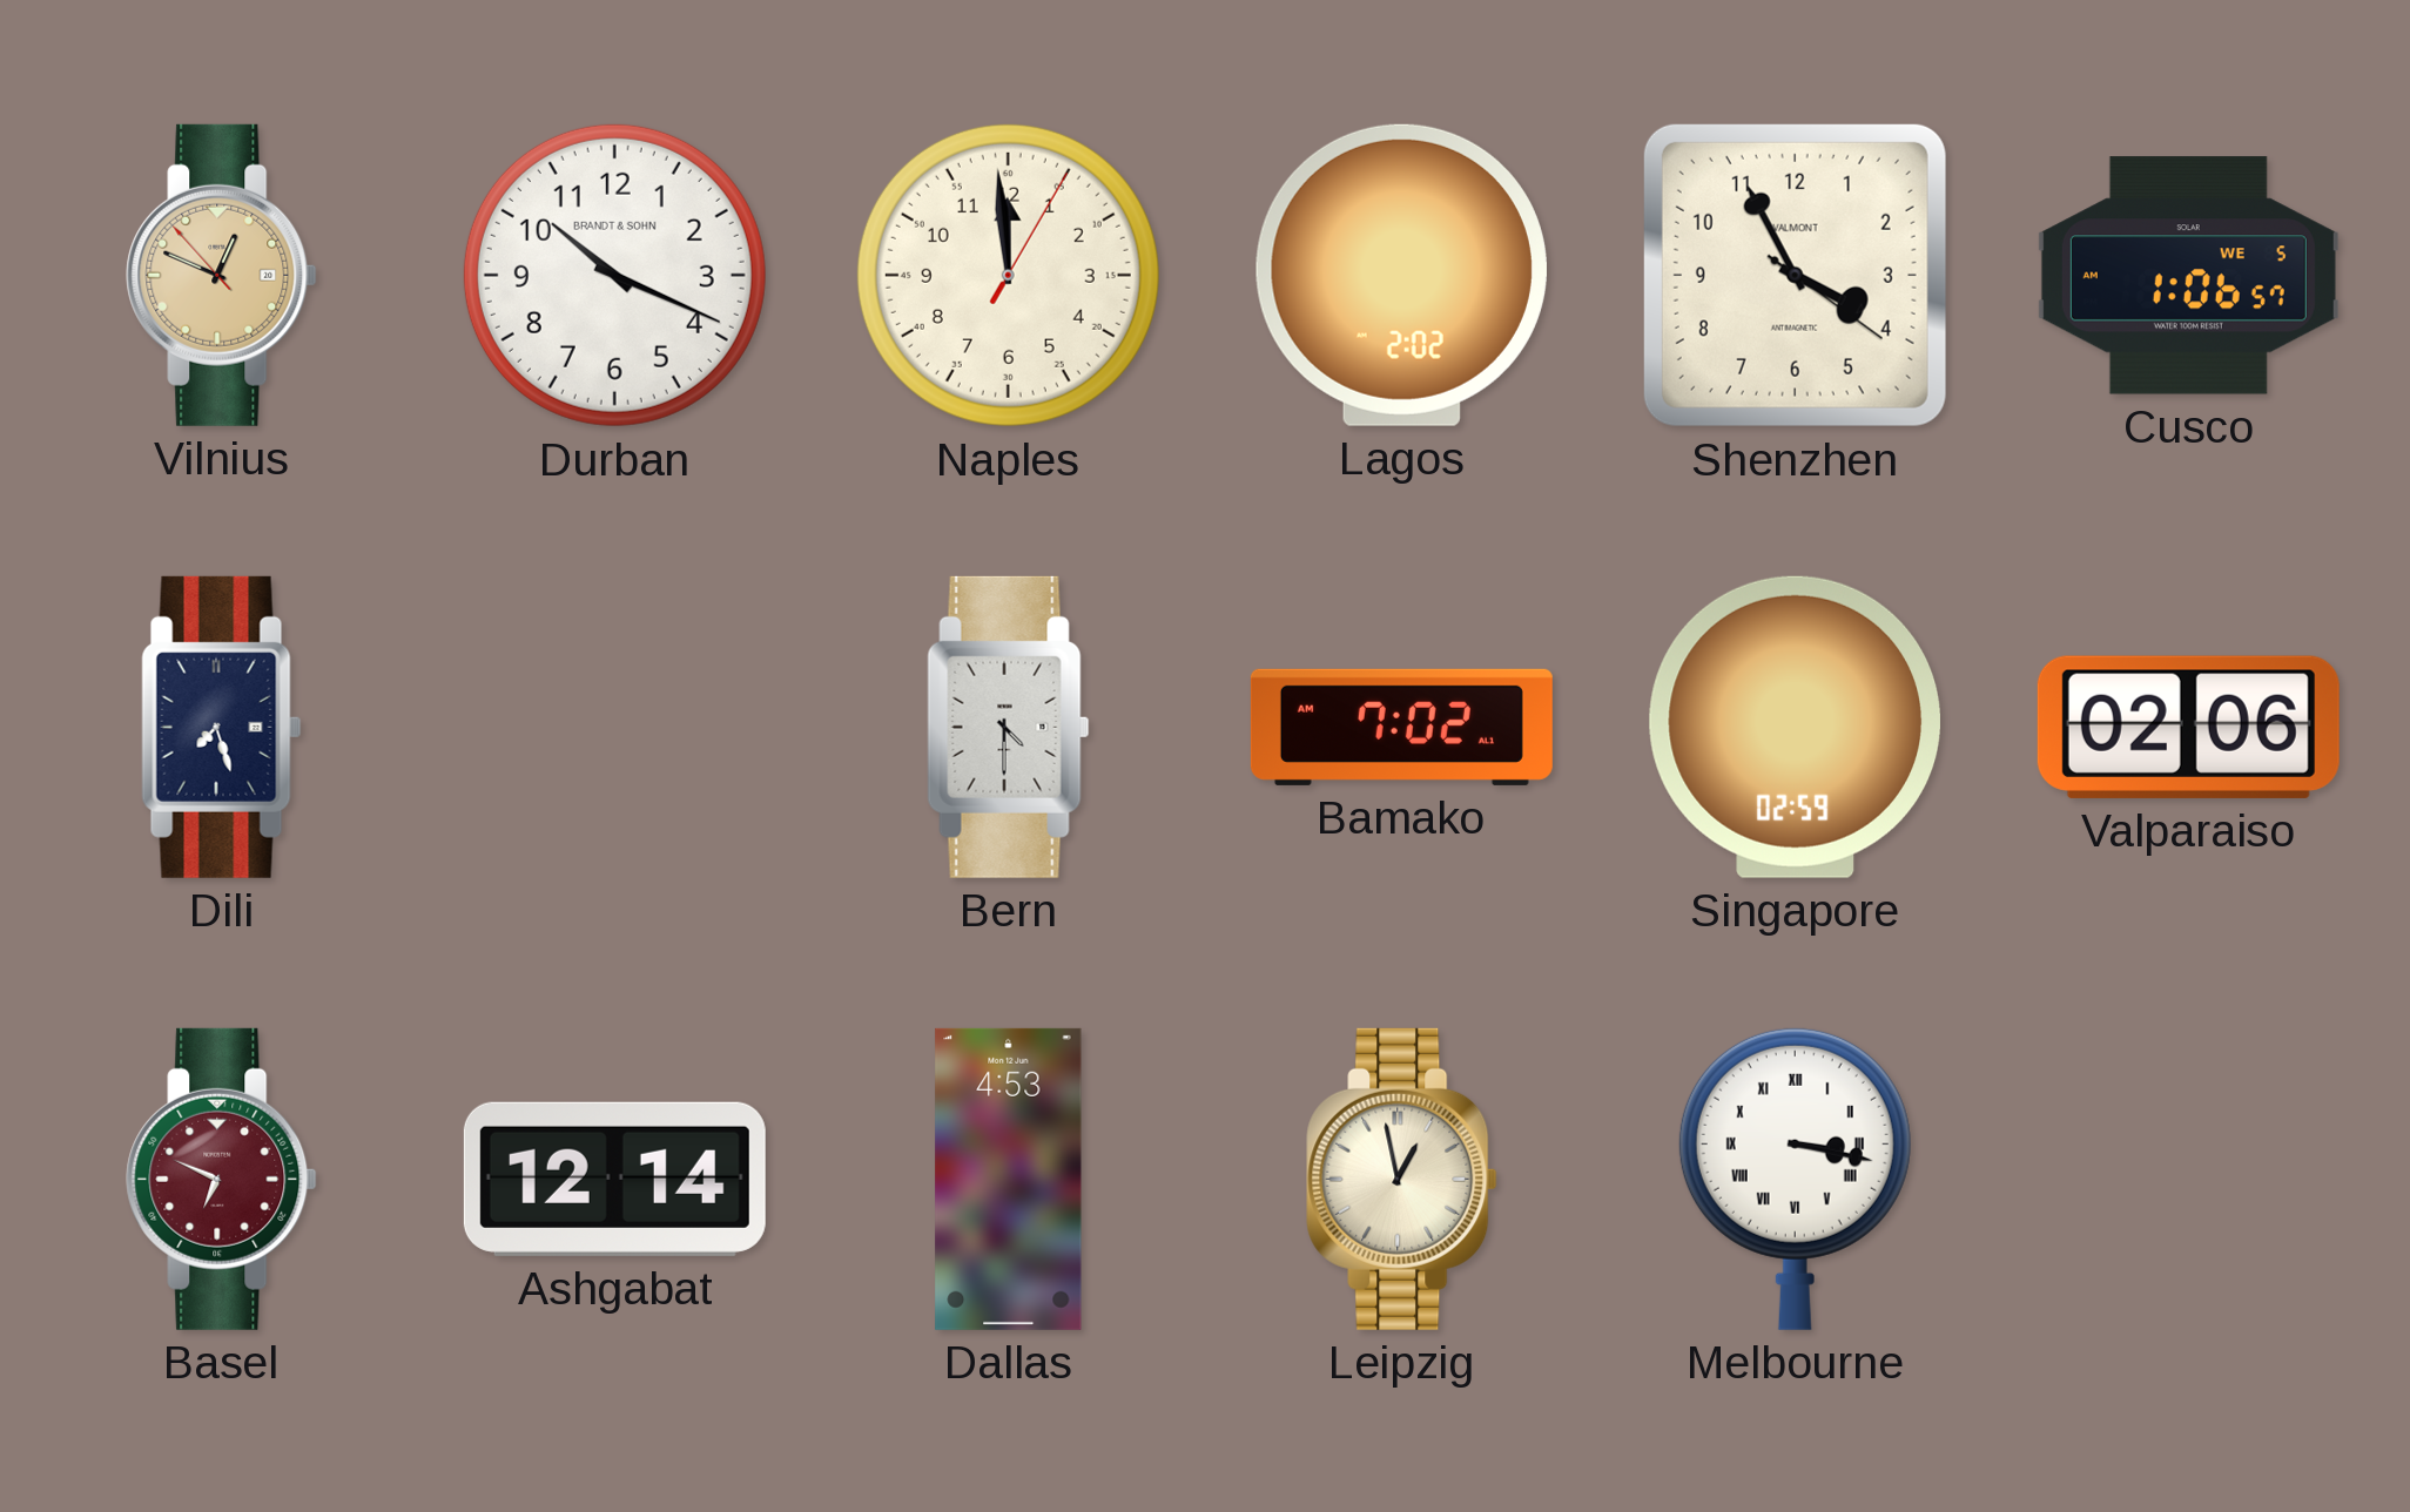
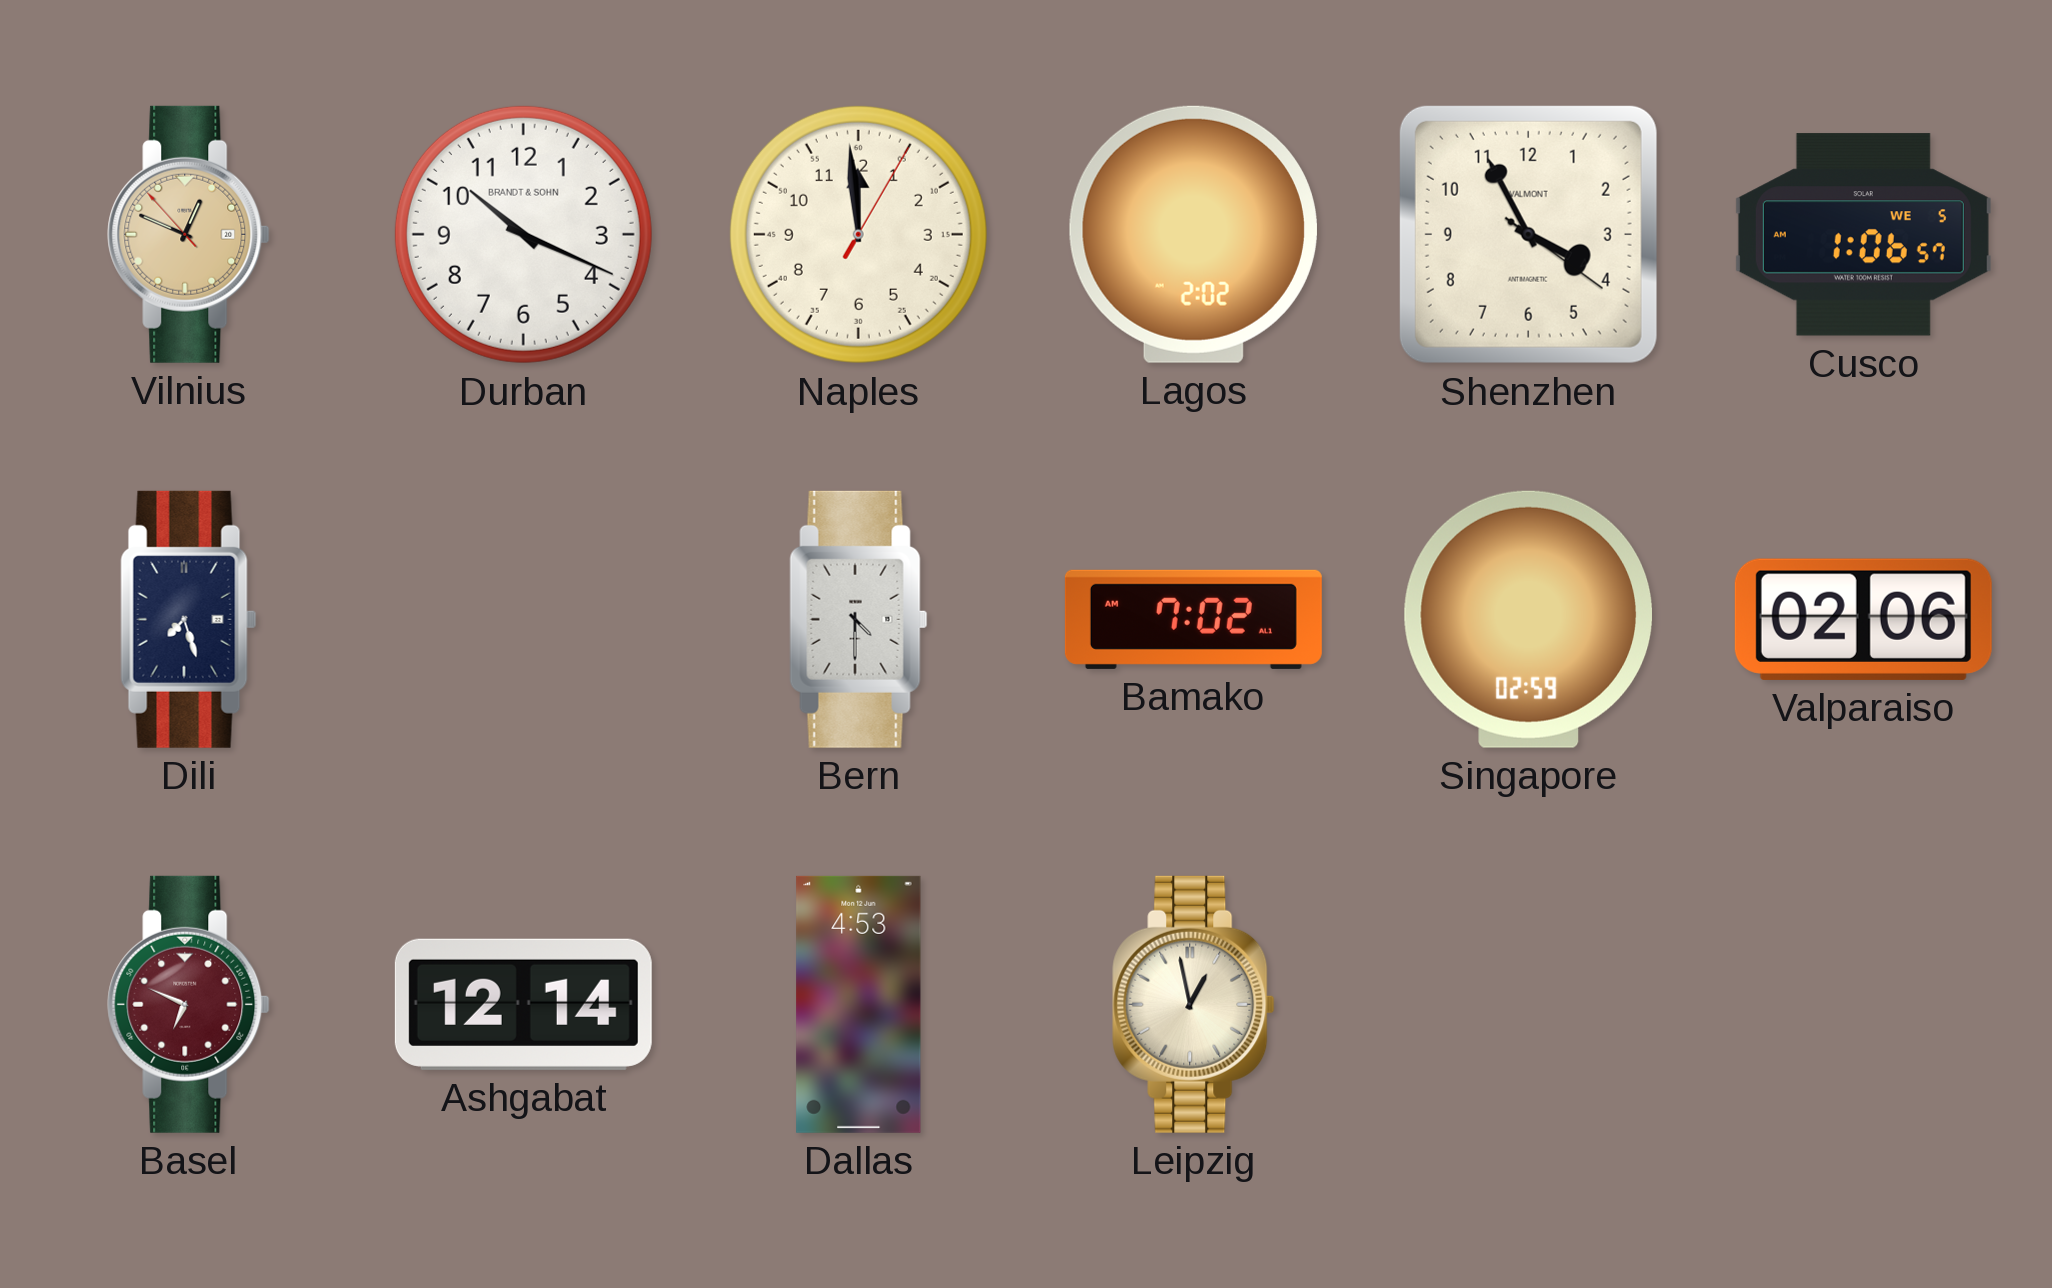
Melbourne: 3:17 -> none
